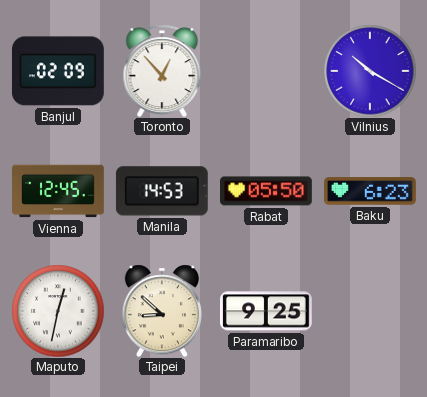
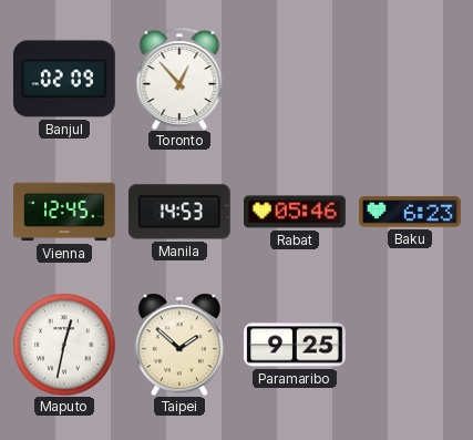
Vilnius: 10:20 -> none
Rabat: 05:50 -> 05:46
Taipei: 8:52 -> 1:52
